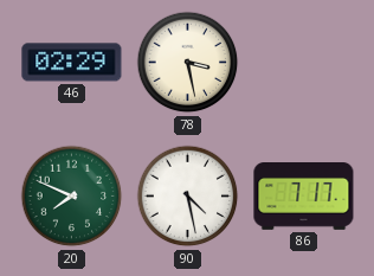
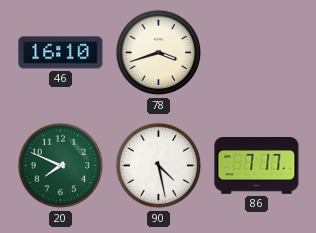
46: 02:29 -> 16:10
78: 3:28 -> 3:42
